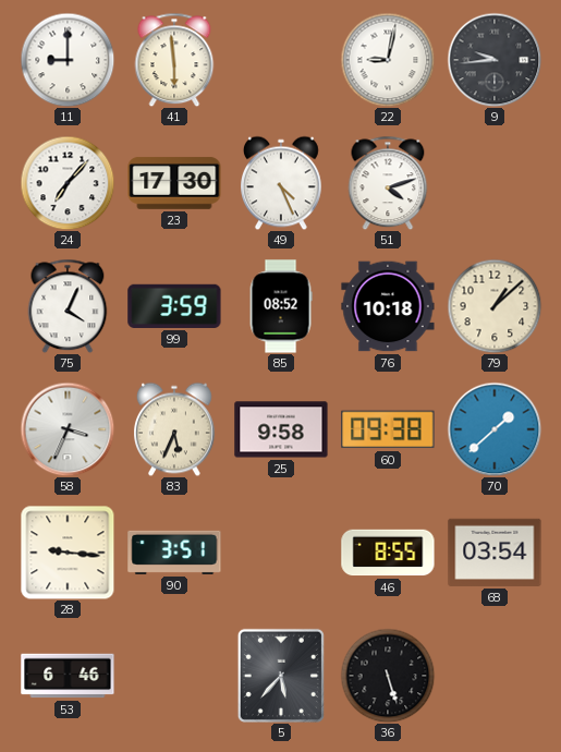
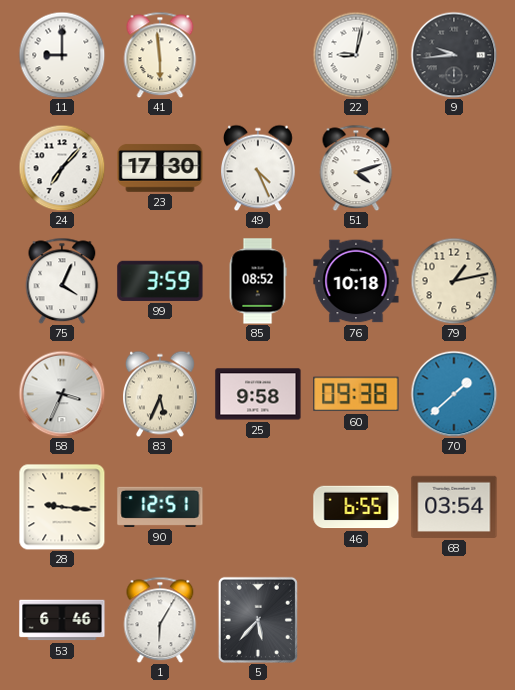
79: 1:08 -> 1:13
90: 3:51 -> 12:51
46: 8:55 -> 6:55
1: none -> 6:05
36: 5:27 -> none
